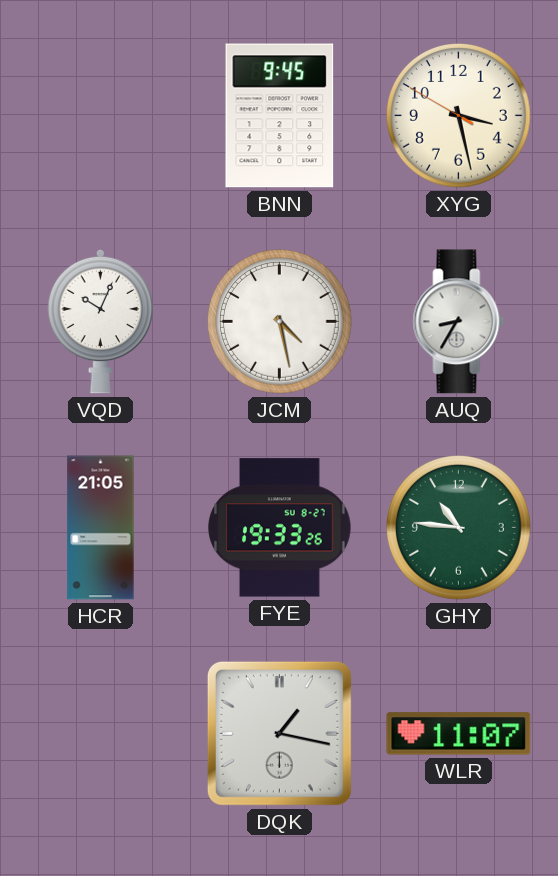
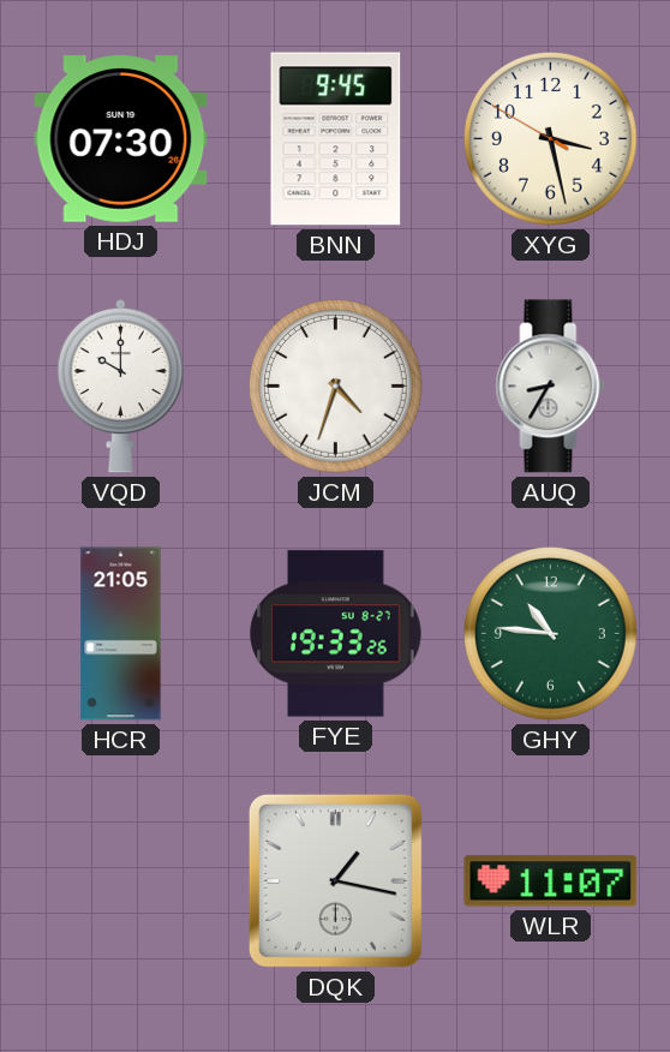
HDJ: none -> 07:30
VQD: 10:04 -> 10:00
JCM: 4:28 -> 4:33
